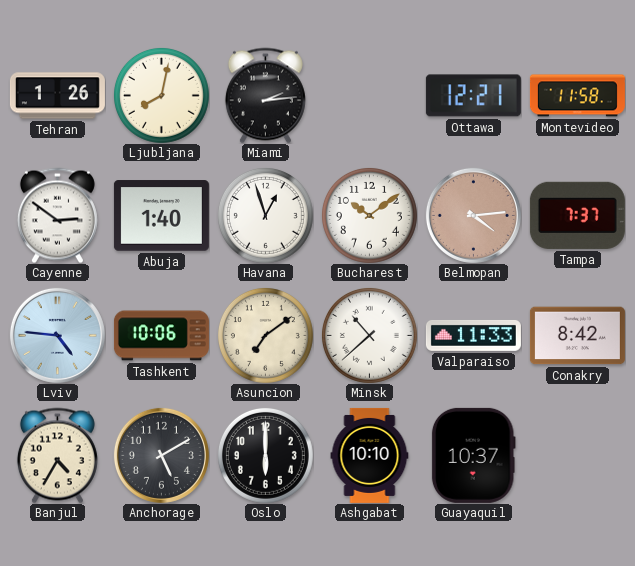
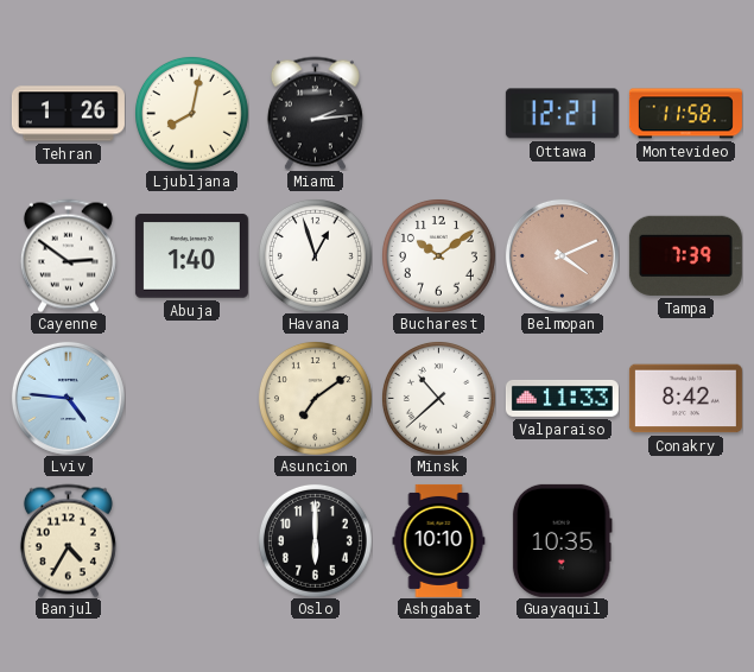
Belmopan: 4:14 -> 4:11
Tampa: 7:37 -> 7:39
Tashkent: 10:06 -> none
Anchorage: 5:10 -> none
Guayaquil: 10:37 -> 10:35
